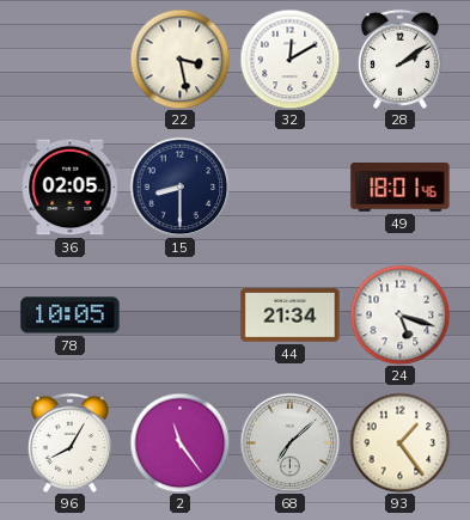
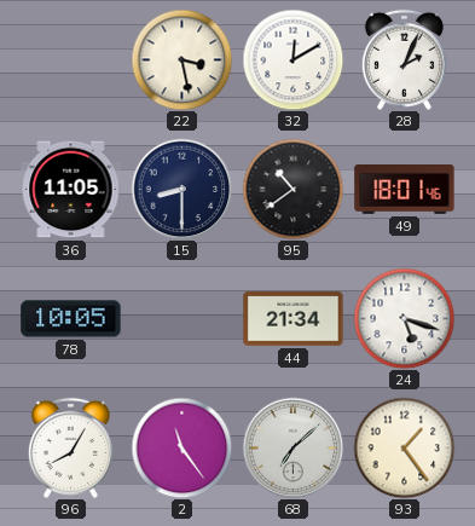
28: 2:09 -> 2:04
36: 02:05 -> 11:05
95: none -> 10:39
